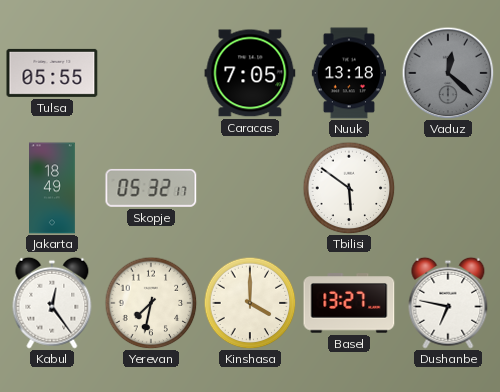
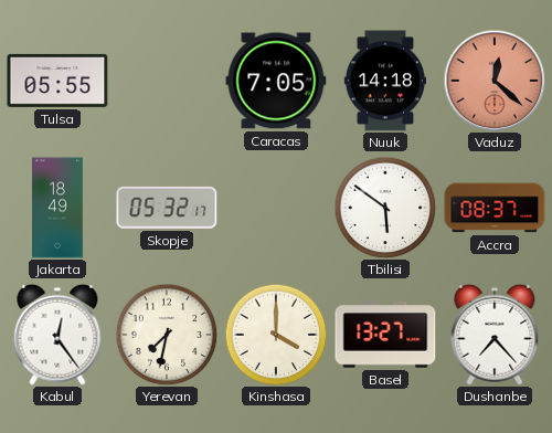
Nuuk: 13:18 -> 14:18
Vaduz dial: grey -> salmon
Accra: none -> 08:37
Dushanbe: 6:47 -> 7:23
